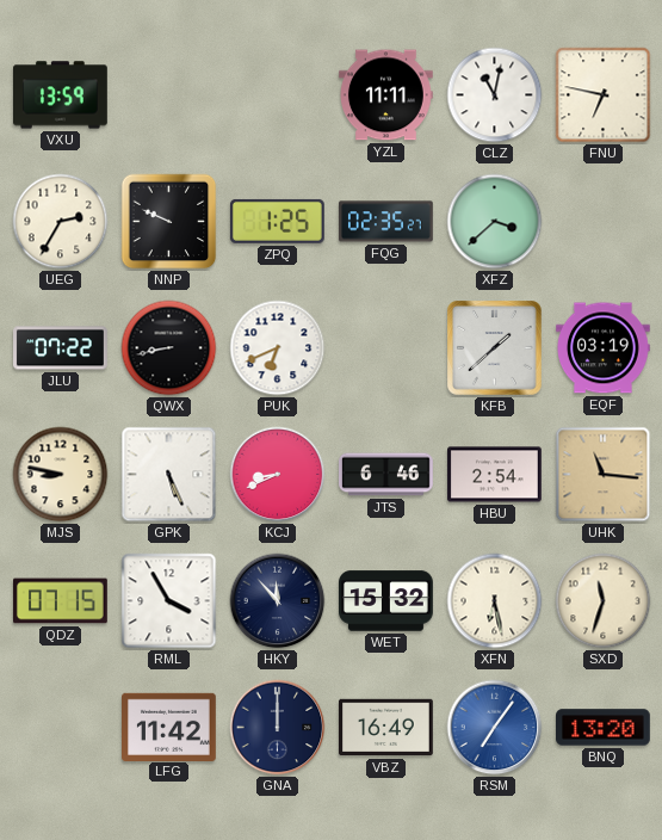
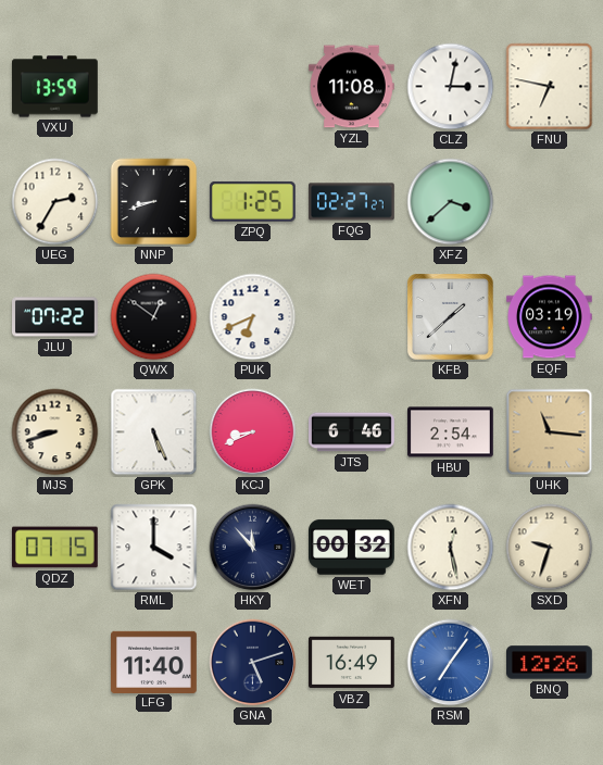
YZL: 11:11 -> 11:08
CLZ: 11:02 -> 3:02
NNP: 9:49 -> 8:42
FQG: 02:35 -> 02:27
QWX: 8:43 -> 12:51
MJS: 8:47 -> 8:42
RML: 3:55 -> 4:00
WET: 15:32 -> 00:32
XFN: 6:28 -> 12:28
SXD: 11:33 -> 9:33
LFG: 11:42 -> 11:40
GNA: 12:00 -> 5:12
BNQ: 13:20 -> 12:26
